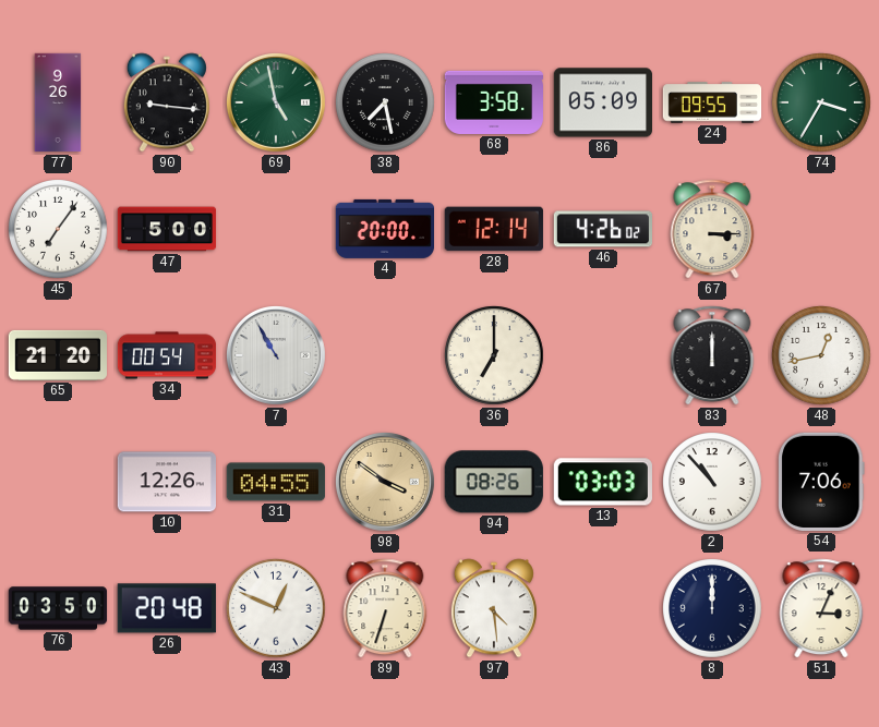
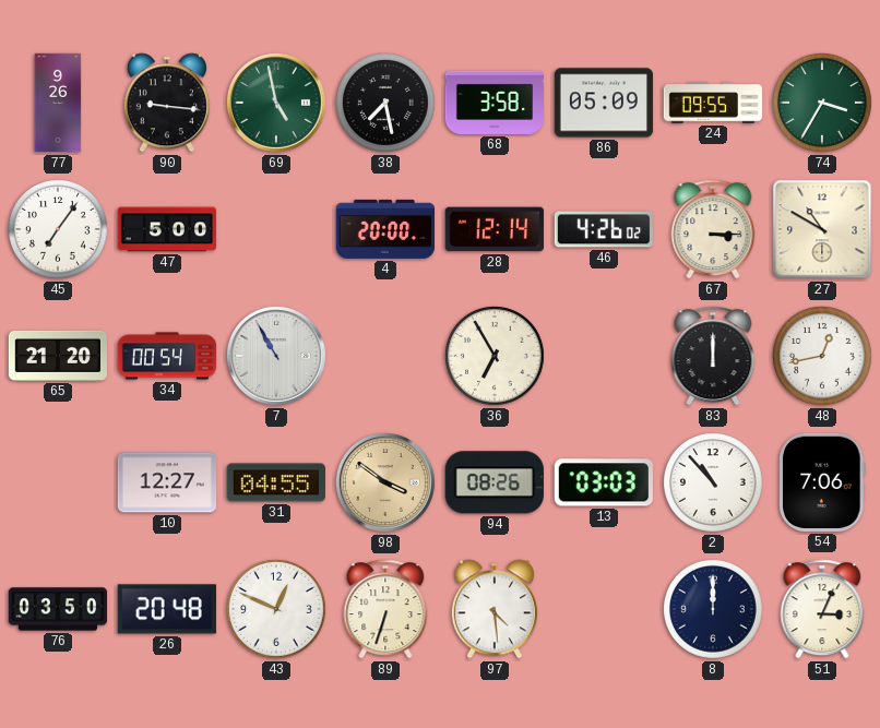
27: none -> 10:50
36: 7:00 -> 6:55
10: 12:26 -> 12:27
